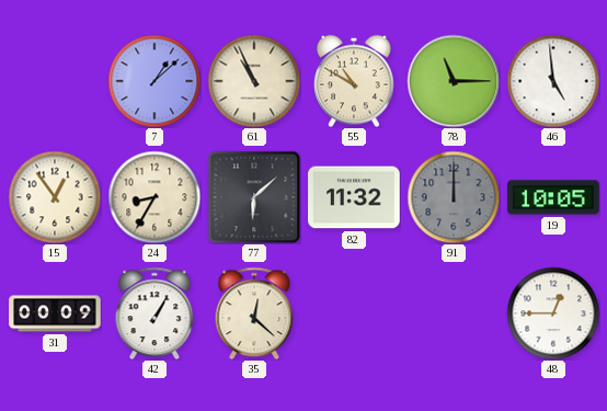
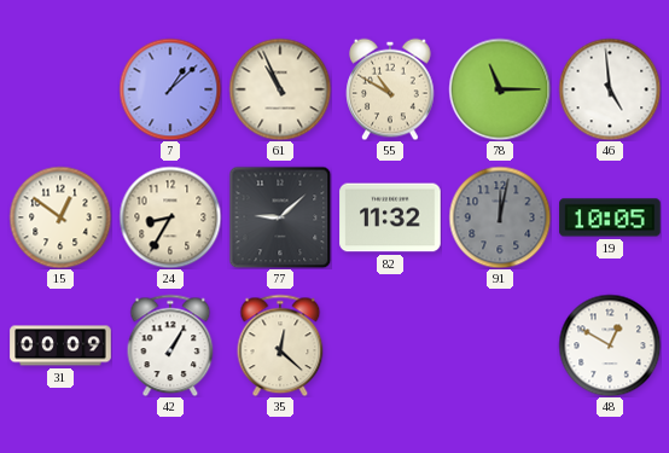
15: 12:54 -> 12:51
77: 6:08 -> 9:08
91: 12:00 -> 12:02
48: 12:45 -> 12:50
